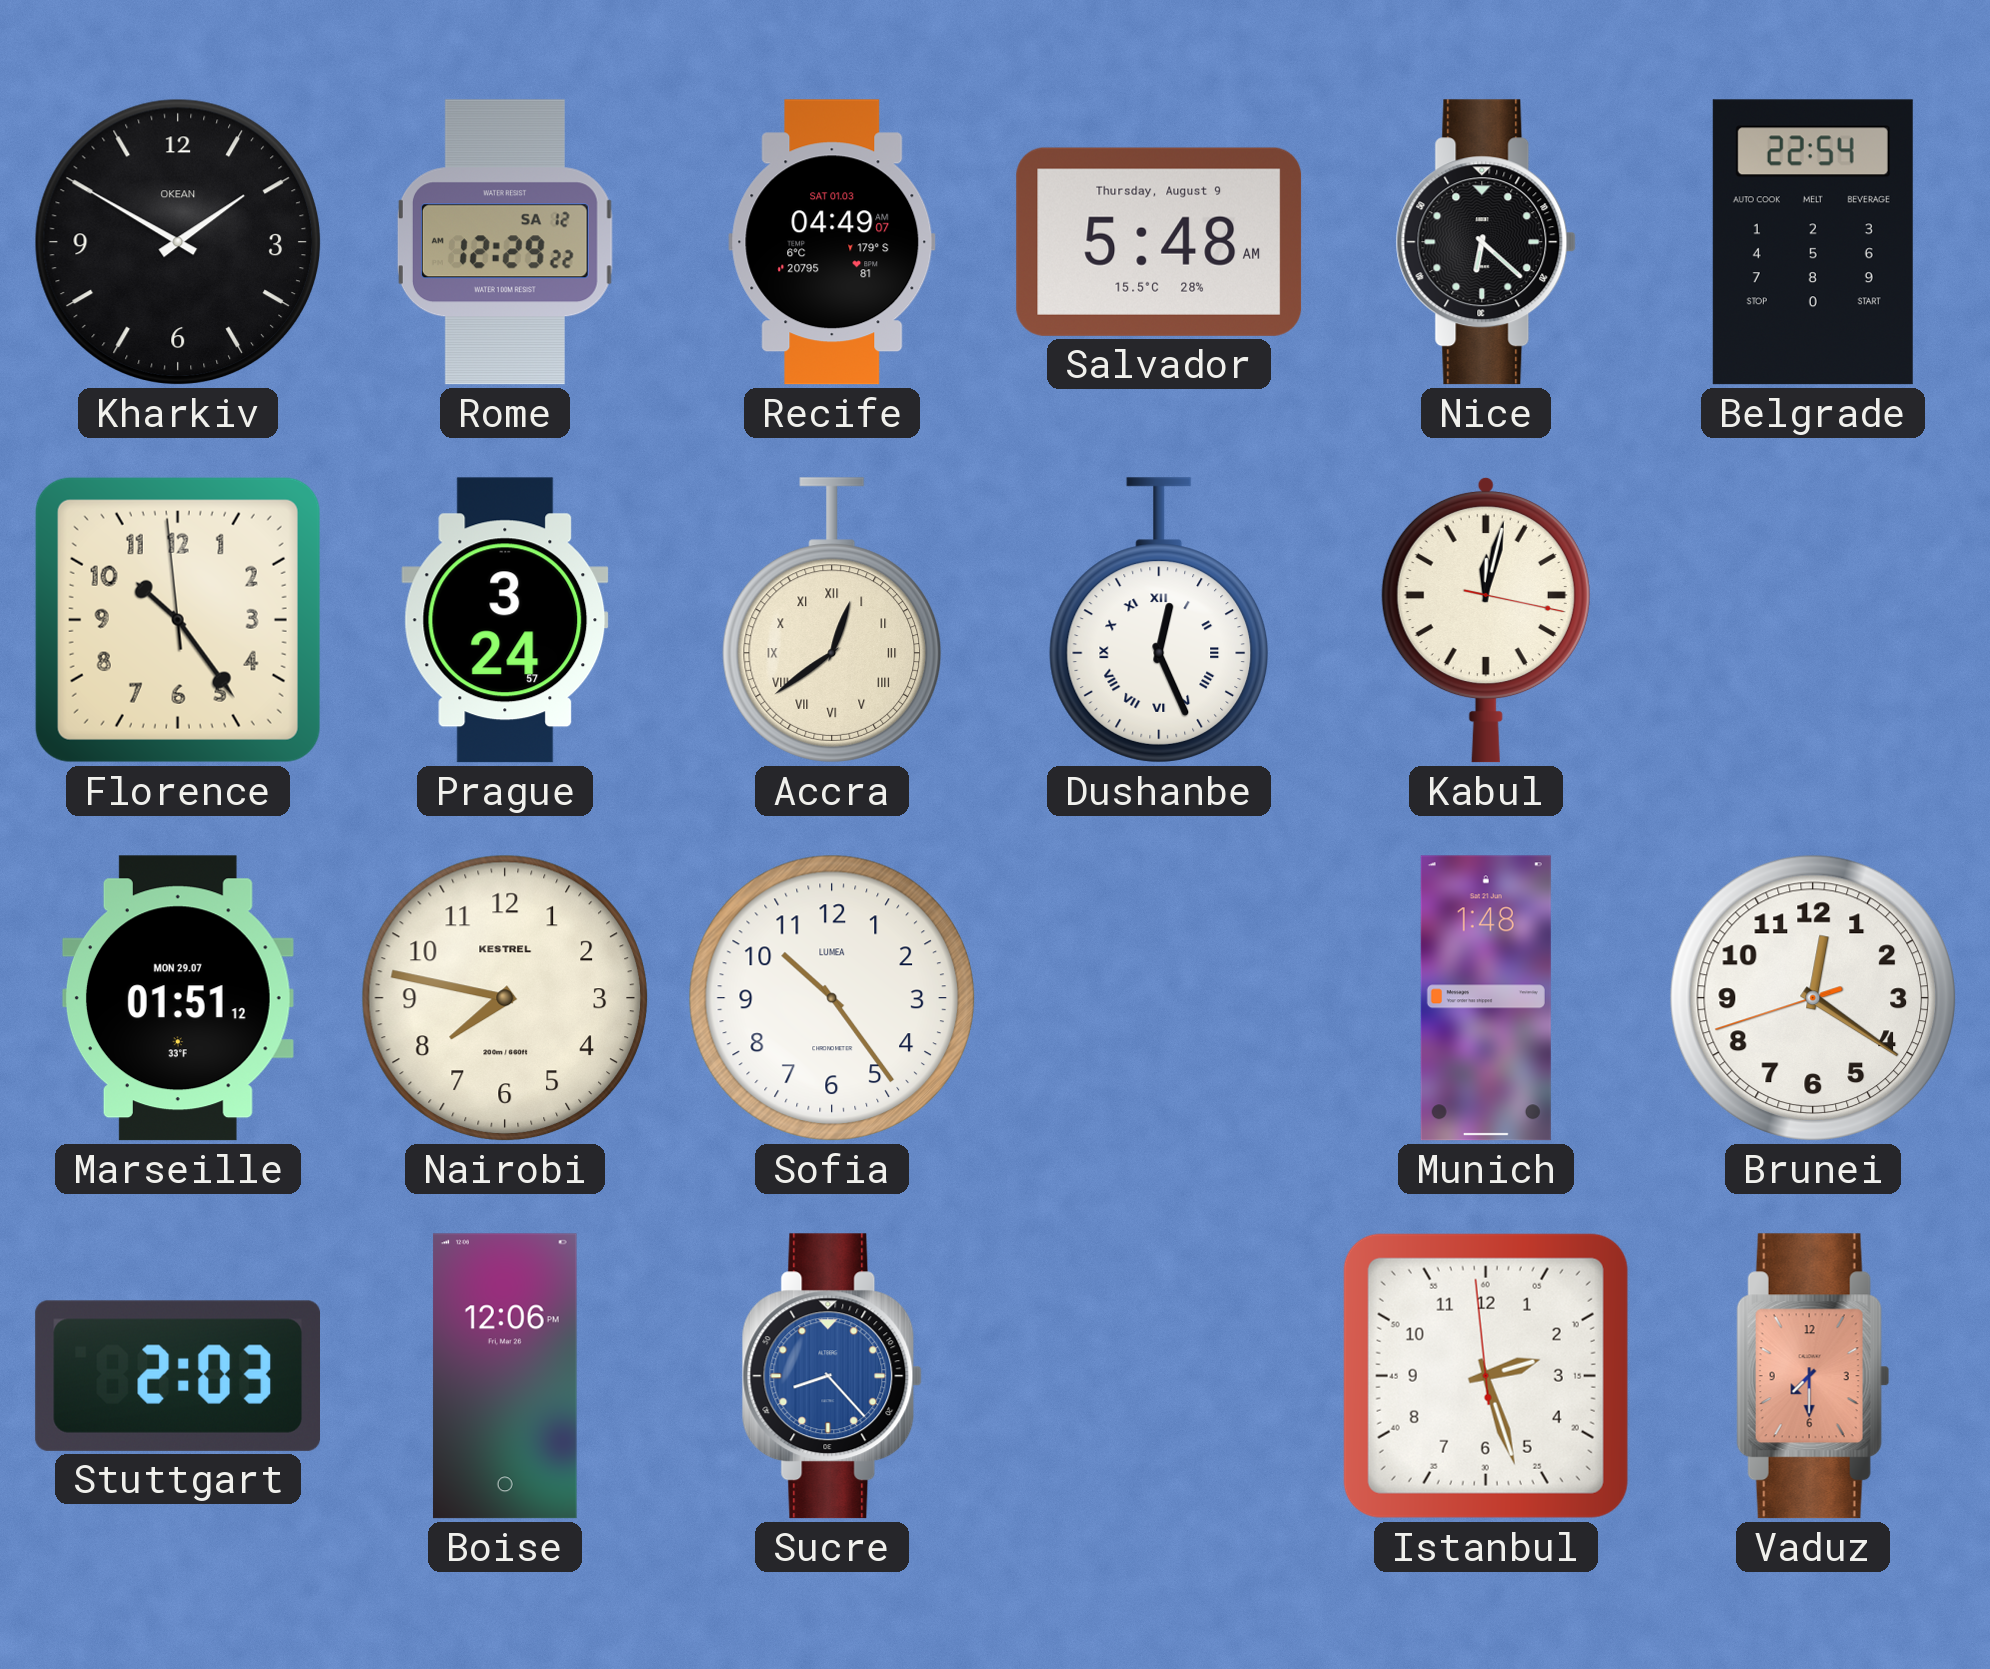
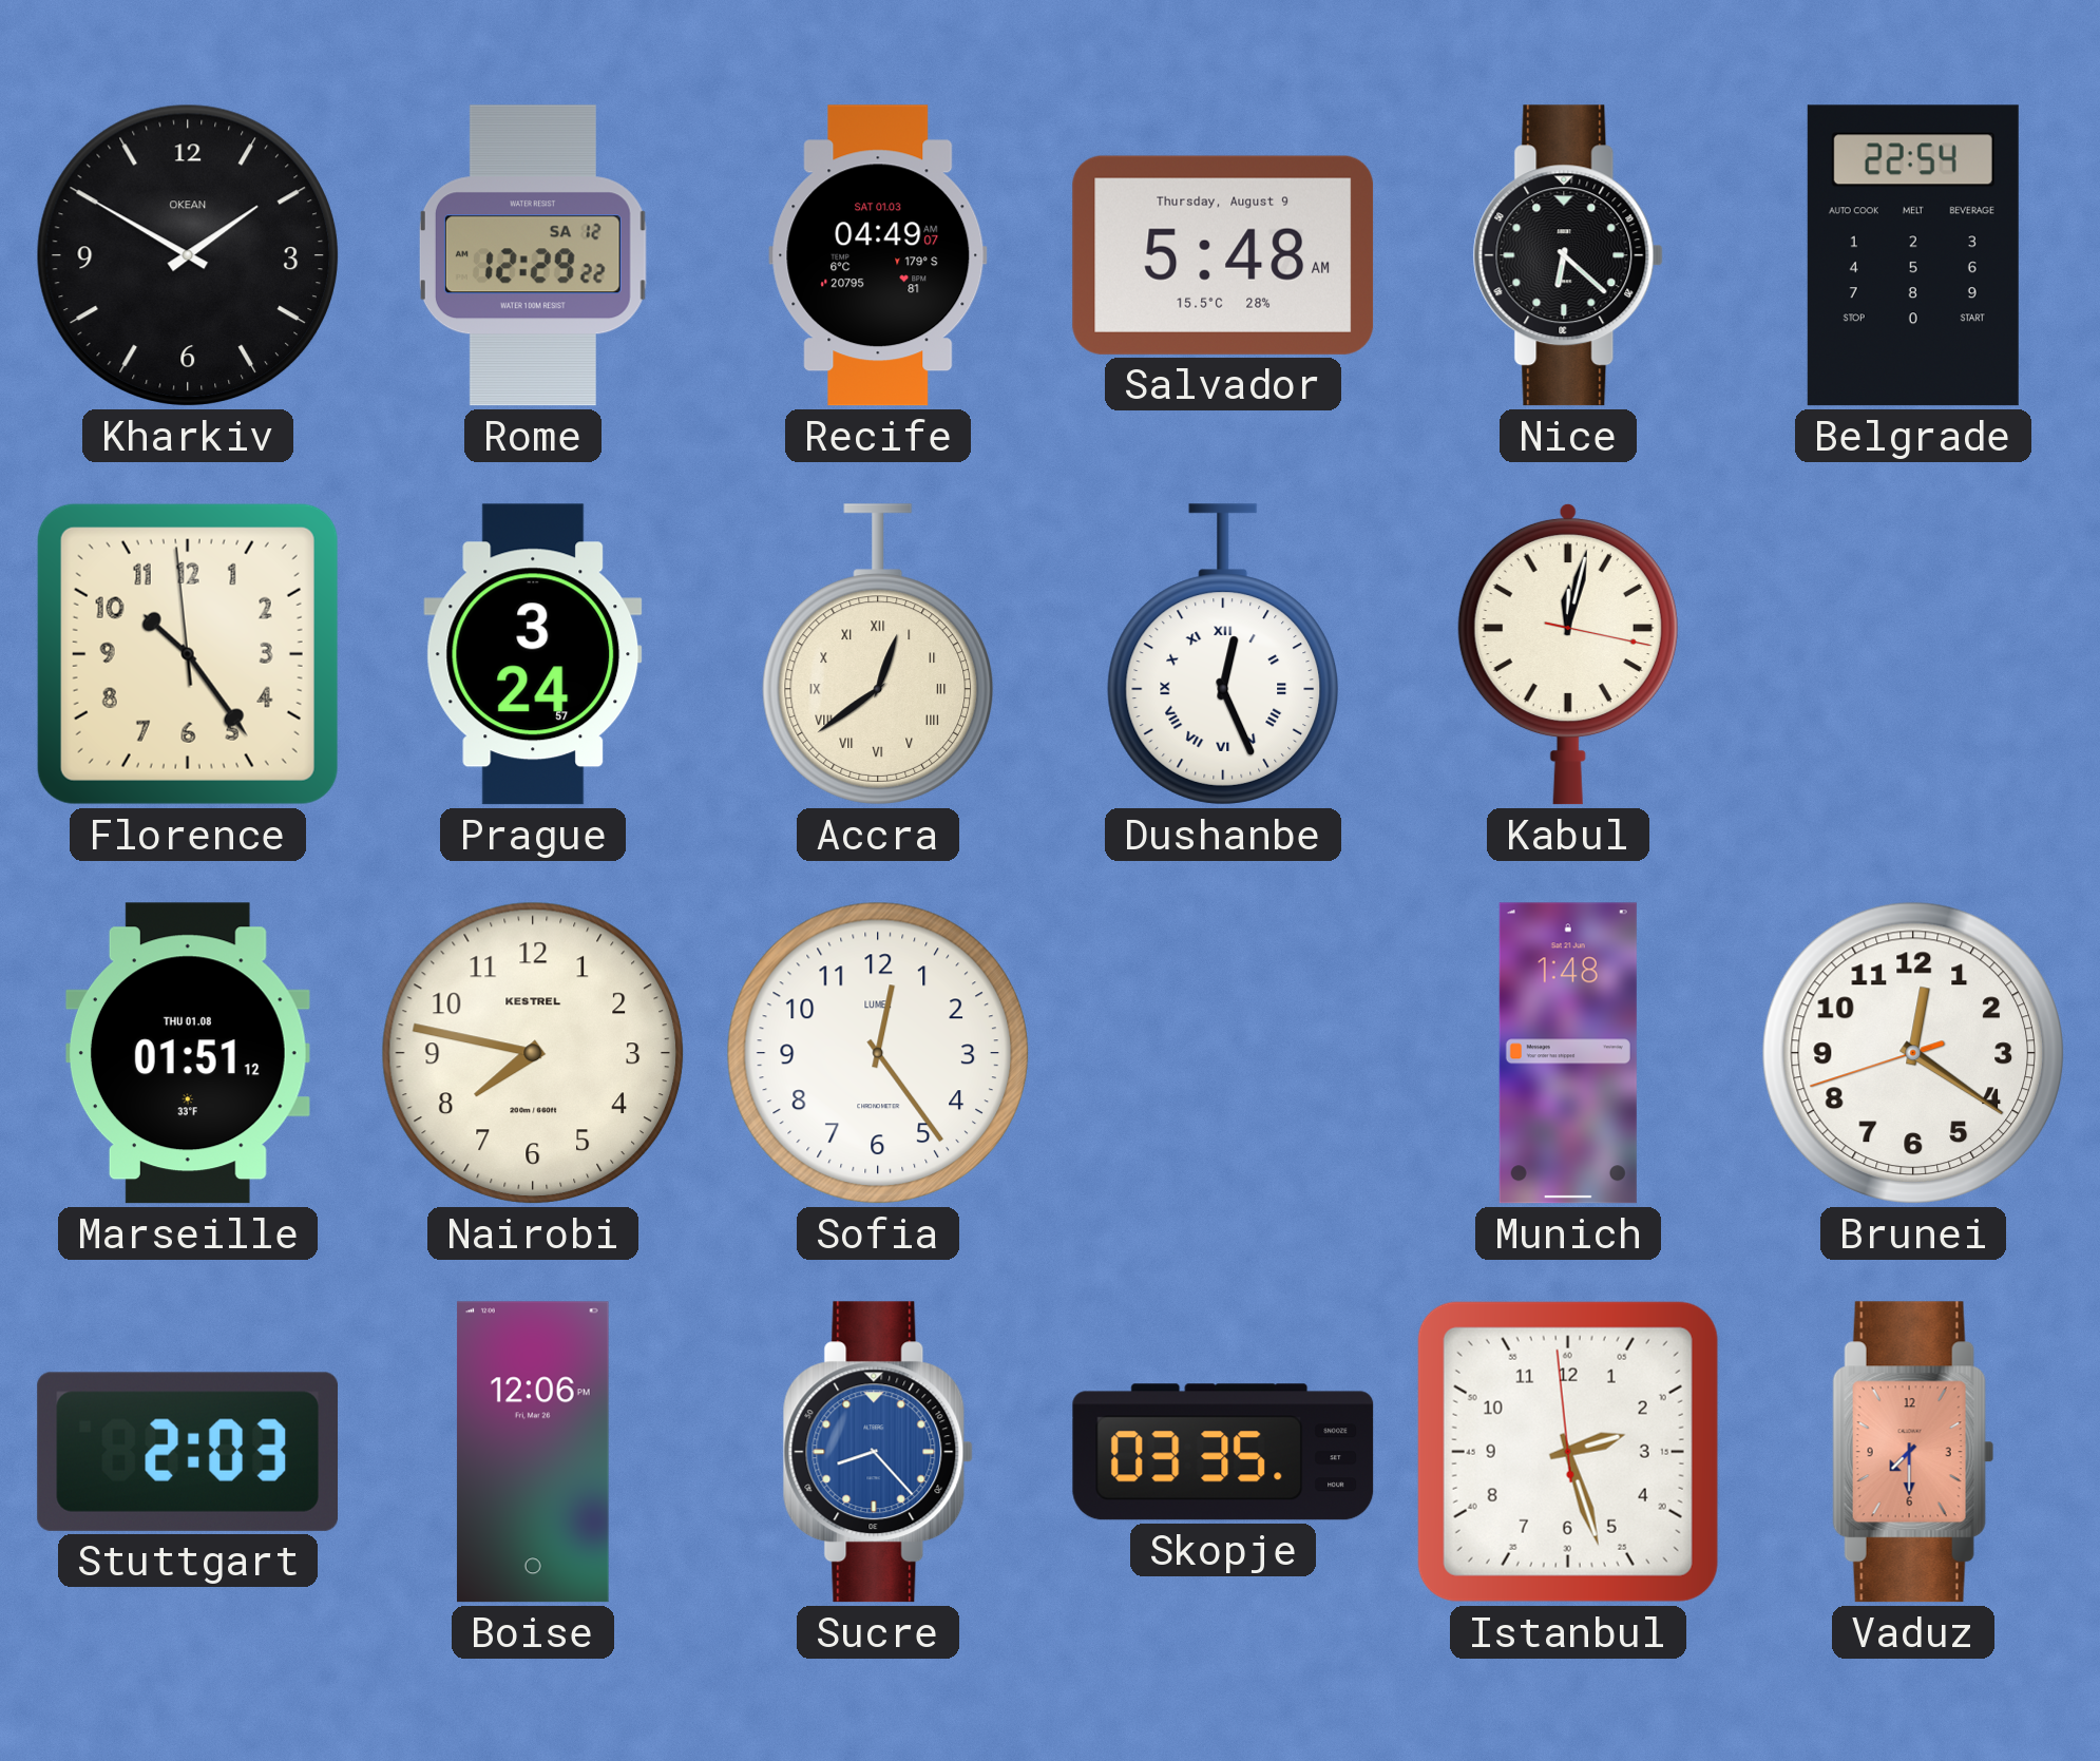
Marseille date: MON 29.07 -> THU 01.08
Sofia: 10:24 -> 12:24
Skopje: none -> 03:35
